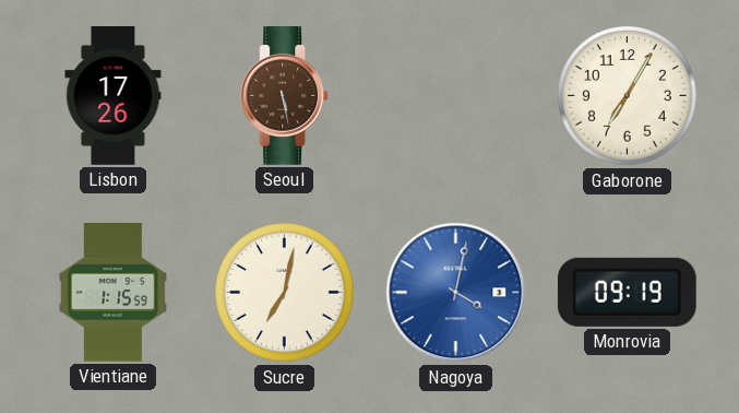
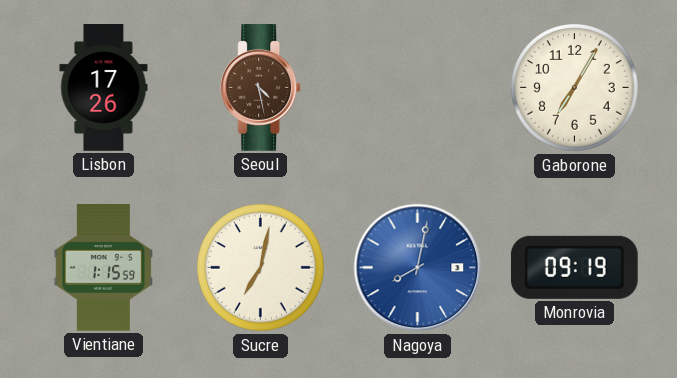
Seoul: 5:28 -> 4:28
Nagoya: 4:02 -> 8:02
